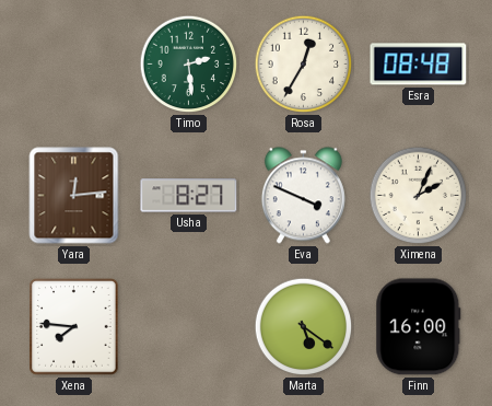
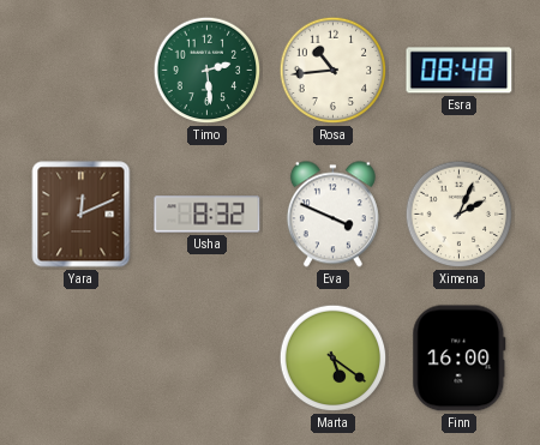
Rosa: 12:35 -> 10:44
Yara: 12:14 -> 12:11
Usha: 8:27 -> 8:32
Xena: 7:46 -> none
